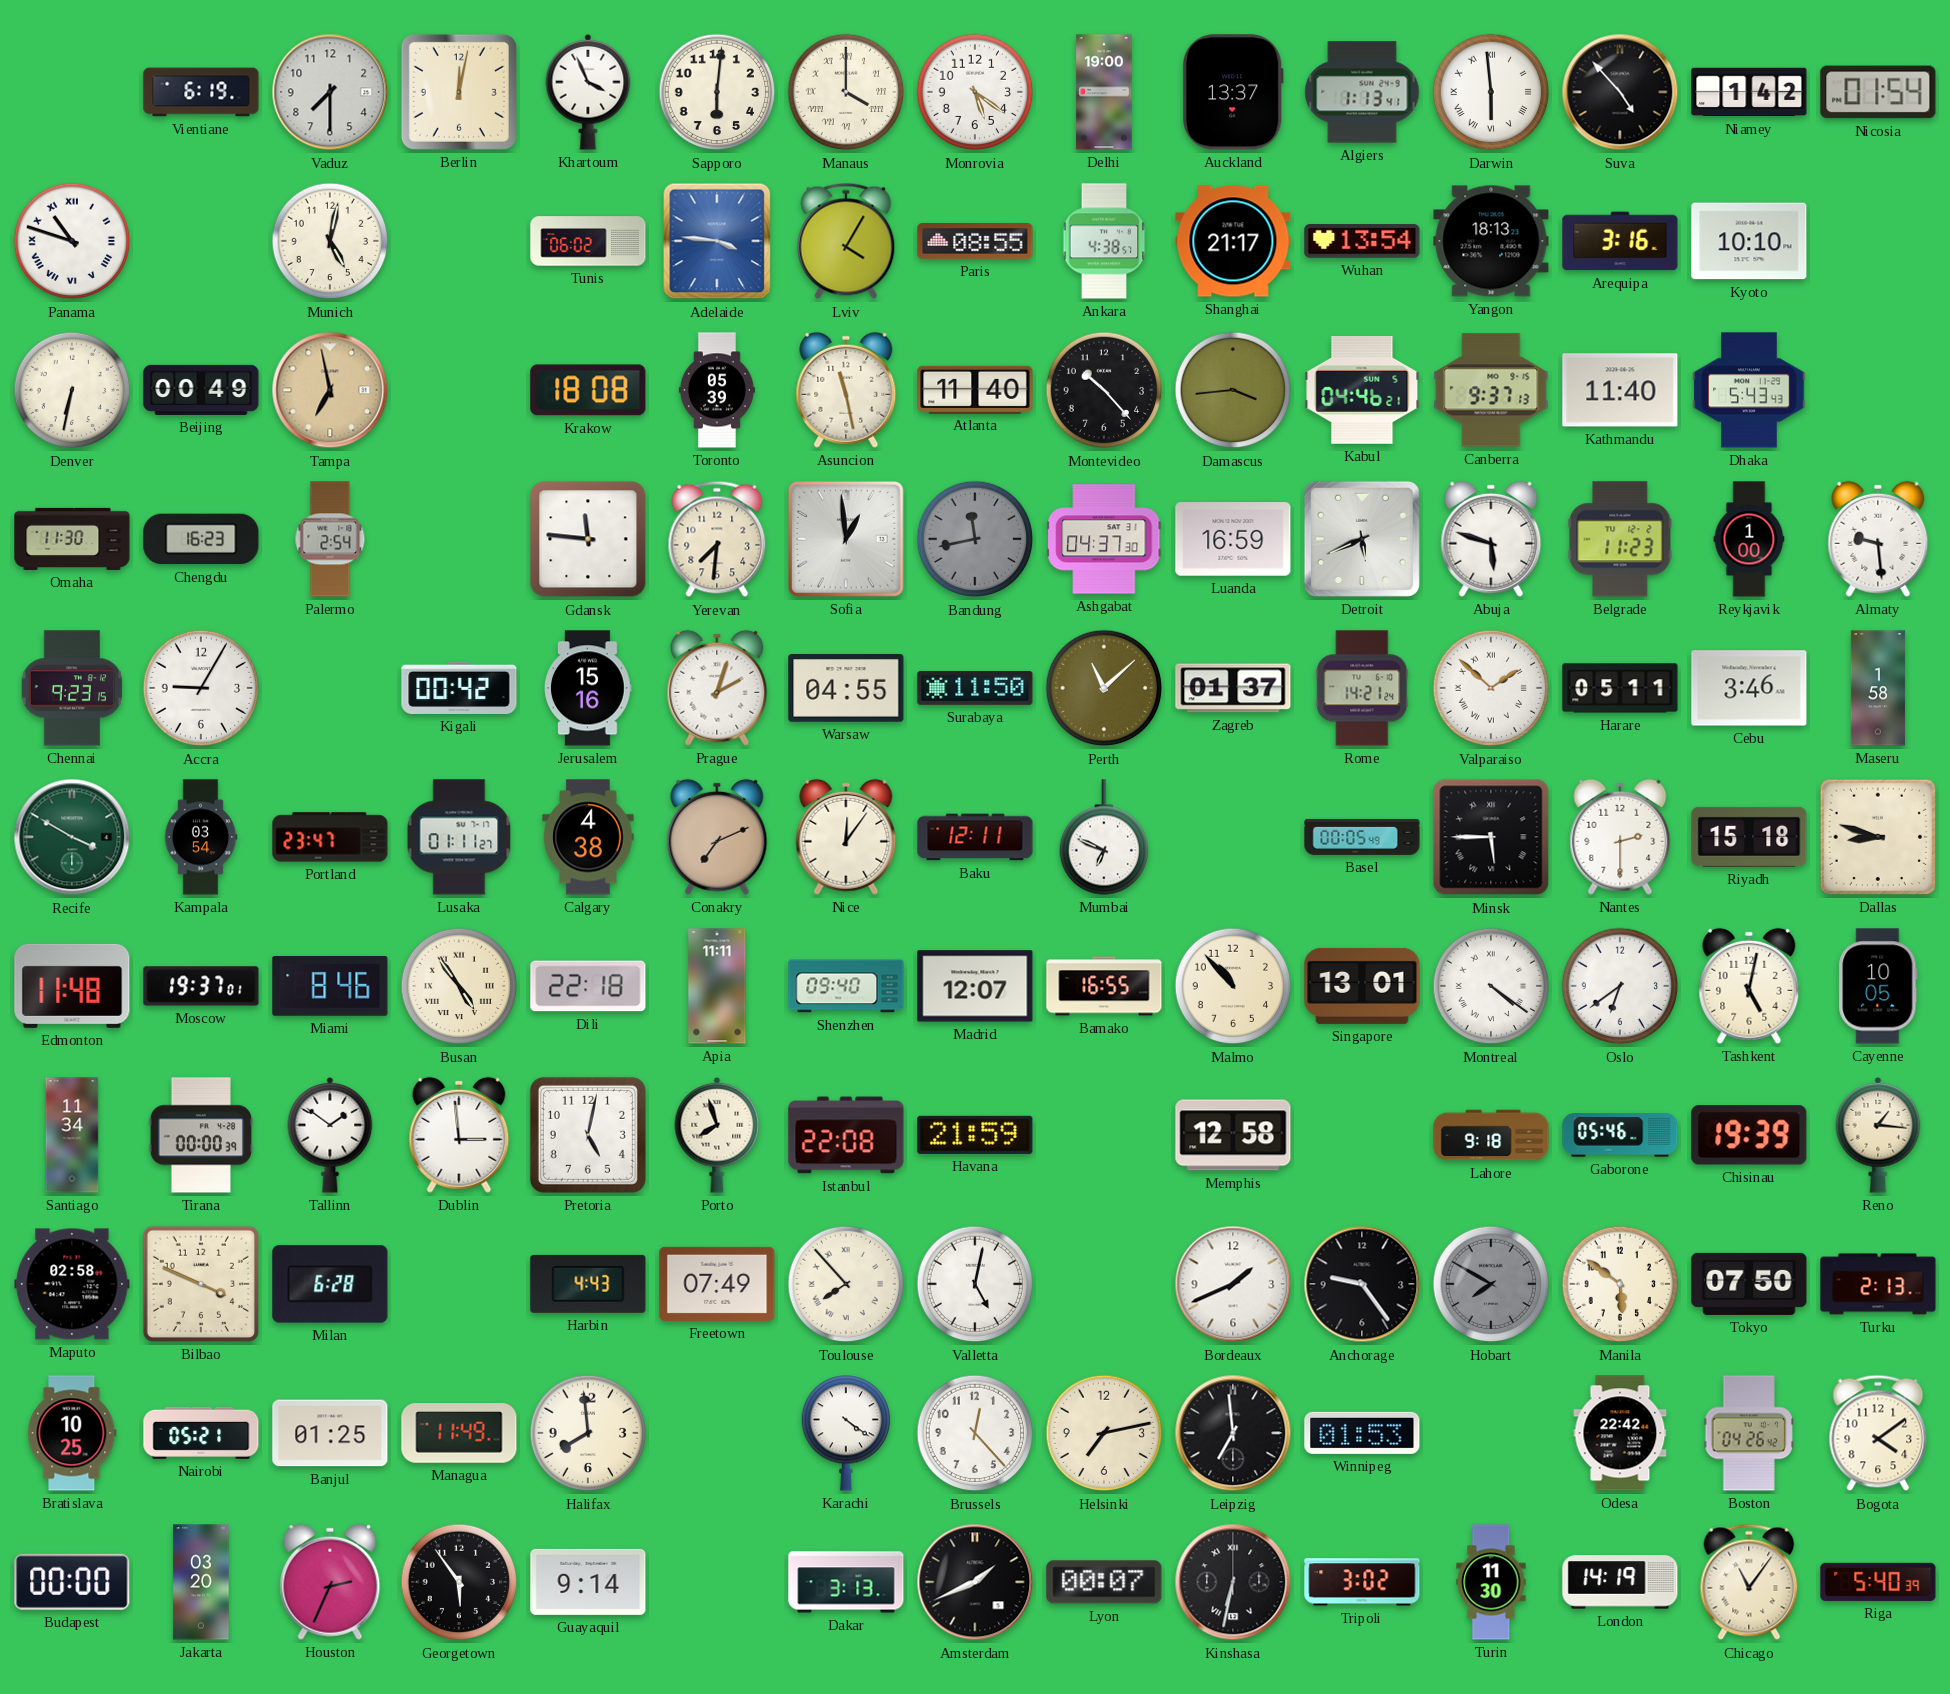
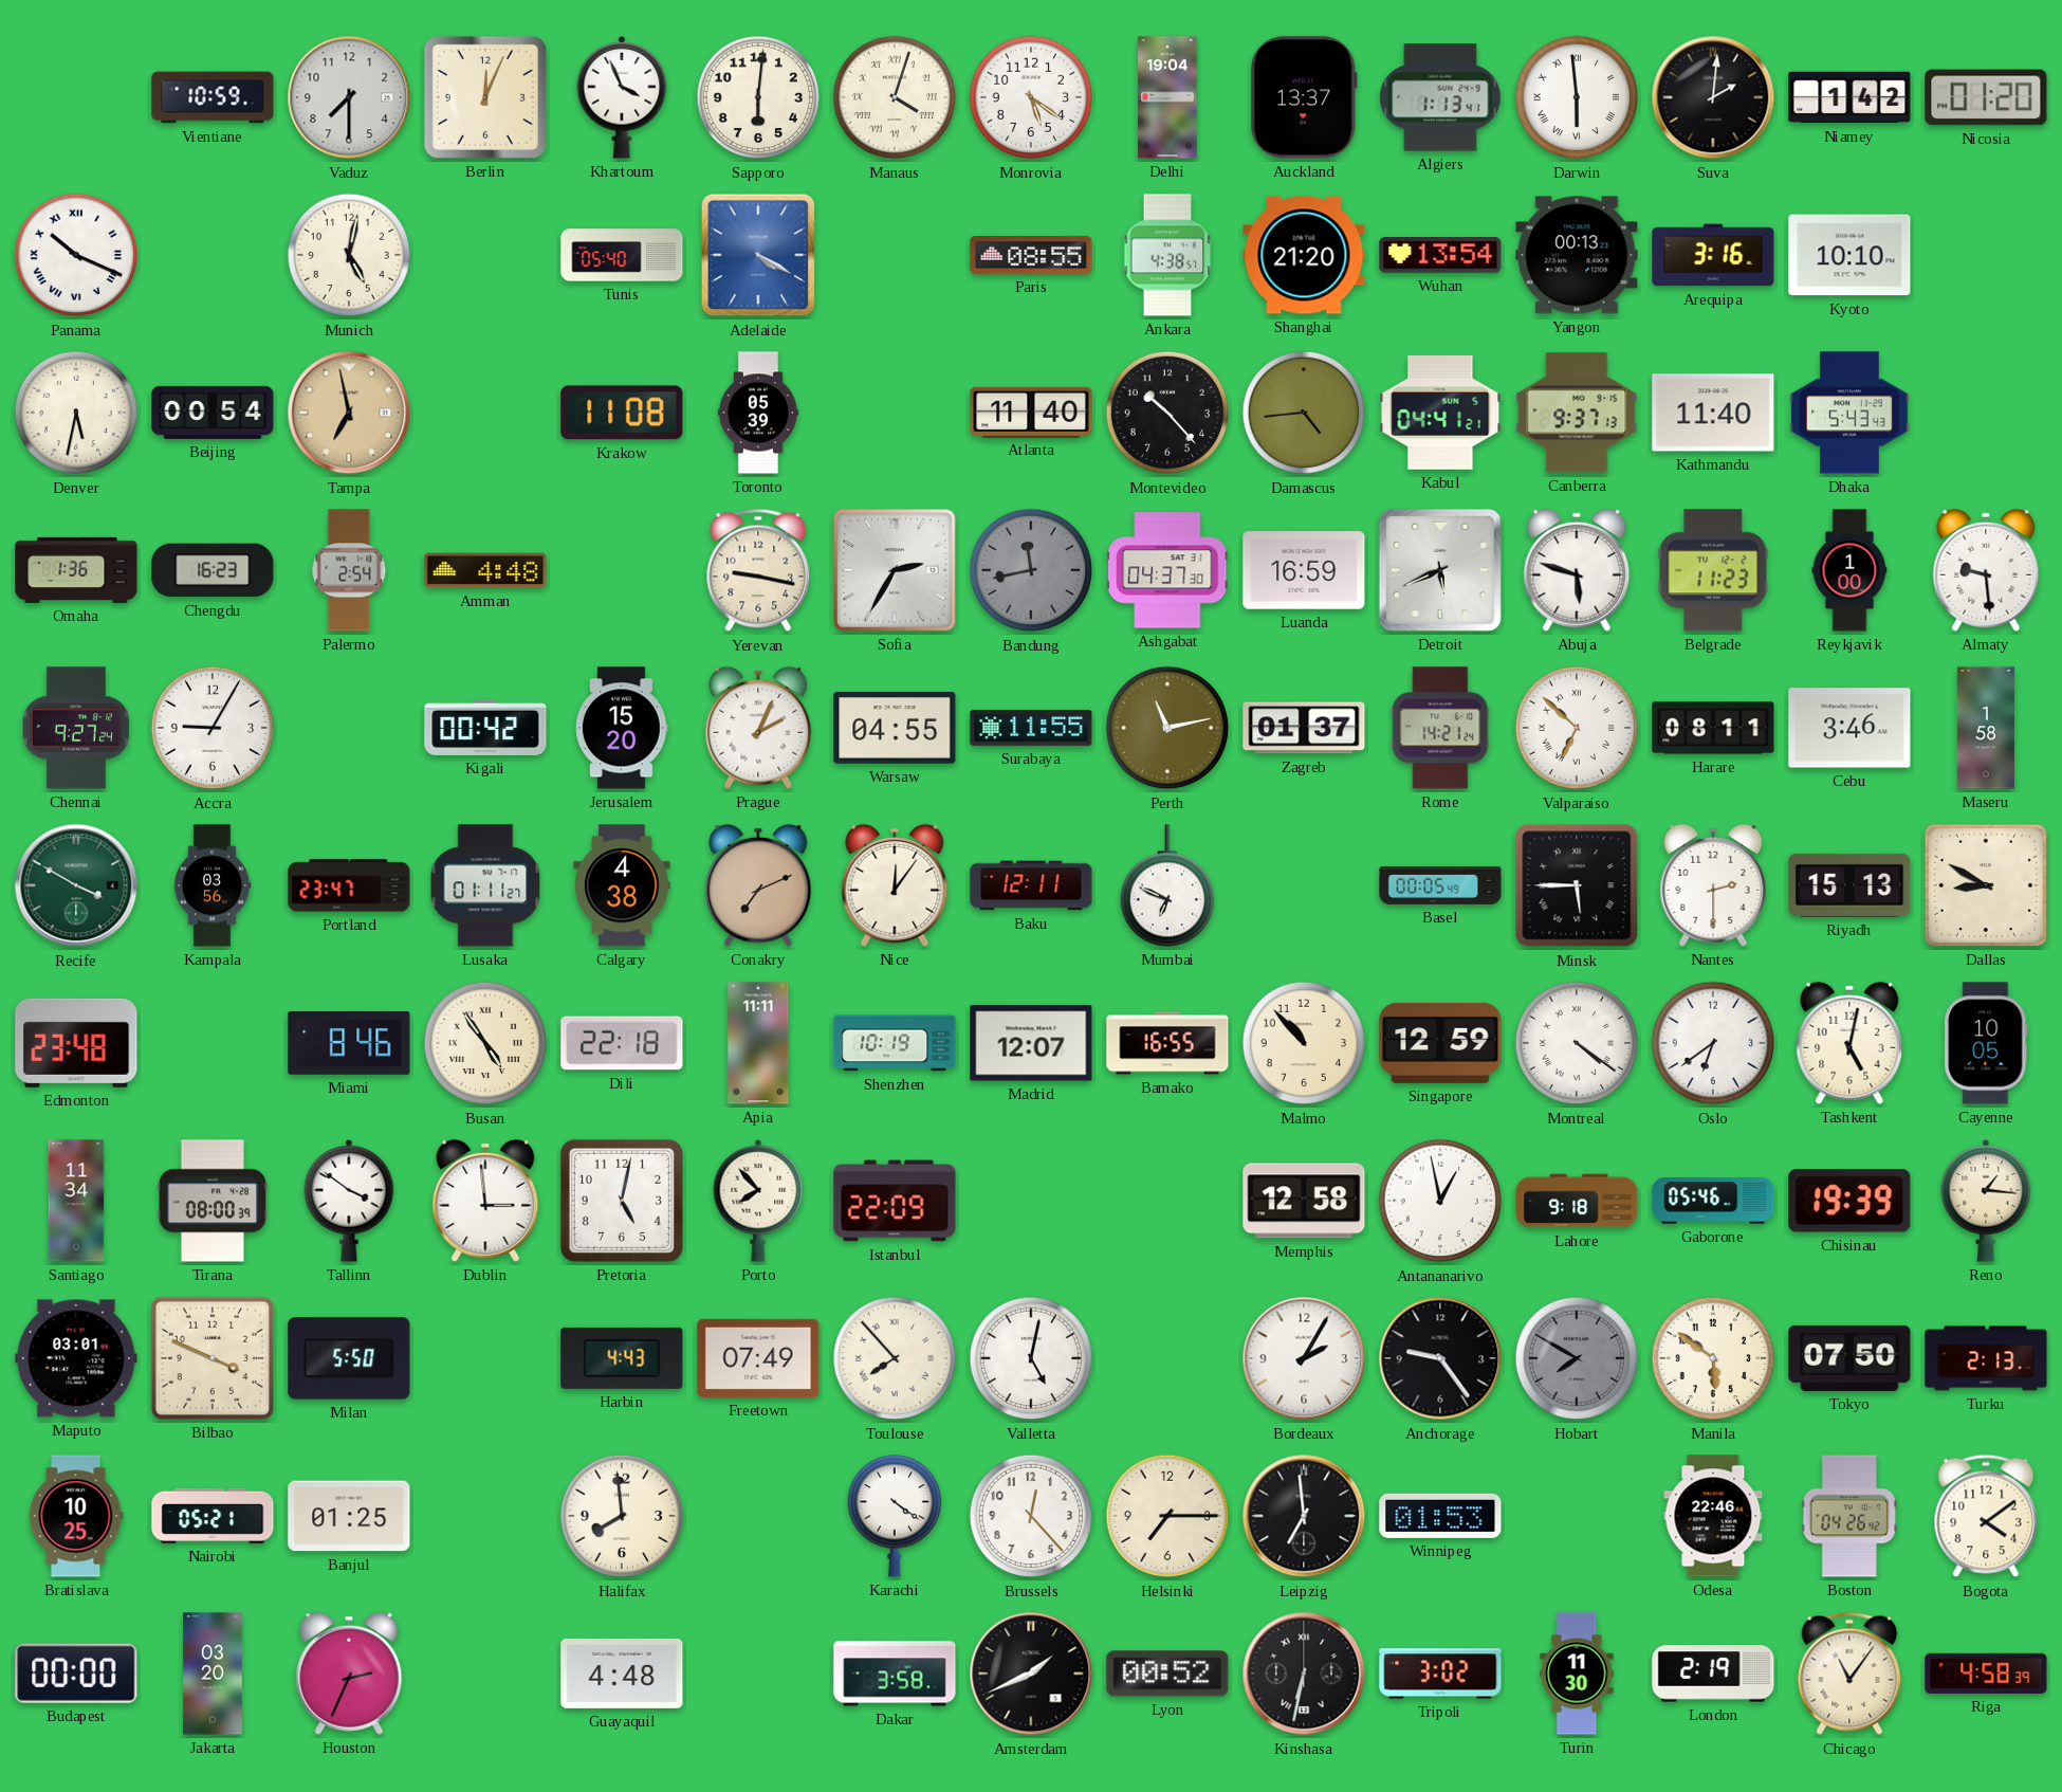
Vientiane: 6:19 -> 10:59
Berlin: 12:02 -> 12:04
Manaus: 4:00 -> 4:03
Delhi: 19:00 -> 19:04
Suva: 4:53 -> 2:01
Nicosia: 01:54 -> 01:20
Panama: 10:48 -> 10:19
Tunis: 06:02 -> 05:40
Adelaide: 3:46 -> 4:20
Lviv: 4:05 -> none
Shanghai: 21:17 -> 21:20
Yangon: 18:13 -> 00:13
Denver: 6:32 -> 5:32
Beijing: 00:49 -> 00:54
Krakow: 18:08 -> 11:08
Asuncion: 11:28 -> none
Damascus: 3:44 -> 4:44
Kabul: 04:46 -> 04:41
Omaha: 11:30 -> 1:36
Amman: none -> 4:48
Gdansk: 11:46 -> none
Yerevan: 7:31 -> 9:17
Sofia: 12:59 -> 2:35
Chennai: 9:23 -> 9:27
Jerusalem: 15:16 -> 15:20
Prague: 2:03 -> 2:04
Surabaya: 11:50 -> 11:55
Perth: 11:08 -> 11:13
Valparaiso: 1:52 -> 6:52
Harare: 05:11 -> 08:11
Kampala: 03:54 -> 03:56
Riyadh: 15:18 -> 15:13
Dallas: 8:48 -> 8:50
Edmonton: 11:48 -> 23:48
Moscow: 19:37 -> none
Shenzhen: 09:40 -> 10:19
Singapore: 13:01 -> 12:59
Tirana: 00:00 -> 08:00
Tallinn: 1:51 -> 3:51
Porto: 7:57 -> 7:53
Istanbul: 22:08 -> 22:09
Havana: 21:59 -> none
Antananarivo: none -> 12:58
Maputo: 02:58 -> 03:01
Milan: 6:28 -> 5:50
Bordeaux: 1:41 -> 2:05
Managua: 11:49 -> none
Helsinki: 7:13 -> 7:15
Odesa: 22:42 -> 22:46
Georgetown: 5:54 -> none
Guayaquil: 9:14 -> 4:48
Dakar: 3:13 -> 3:58
Lyon: 00:07 -> 00:52
London: 14:19 -> 2:19
Riga: 5:40 -> 4:58
